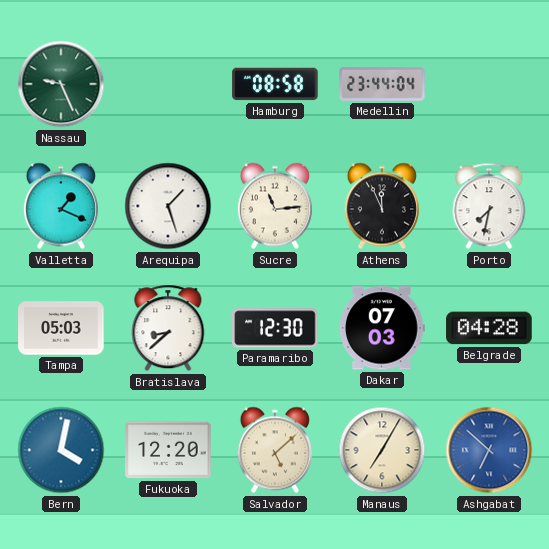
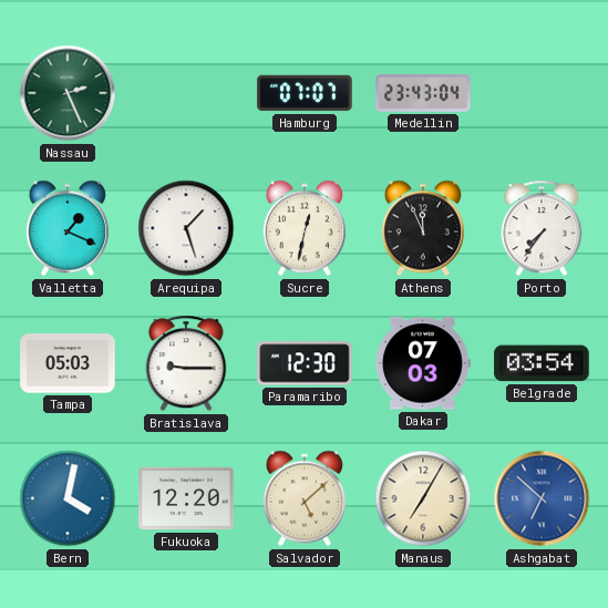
Nassau: 9:26 -> 2:26
Hamburg: 08:58 -> 07:07
Medellin: 23:44 -> 23:43
Sucre: 11:14 -> 12:32
Porto: 7:32 -> 7:36
Bratislava: 8:38 -> 9:15
Belgrade: 04:28 -> 03:54
